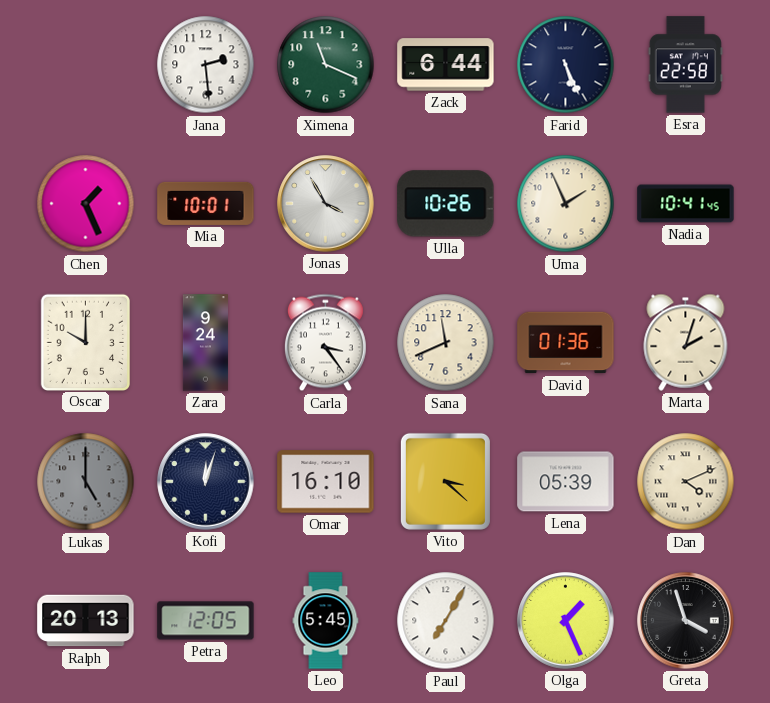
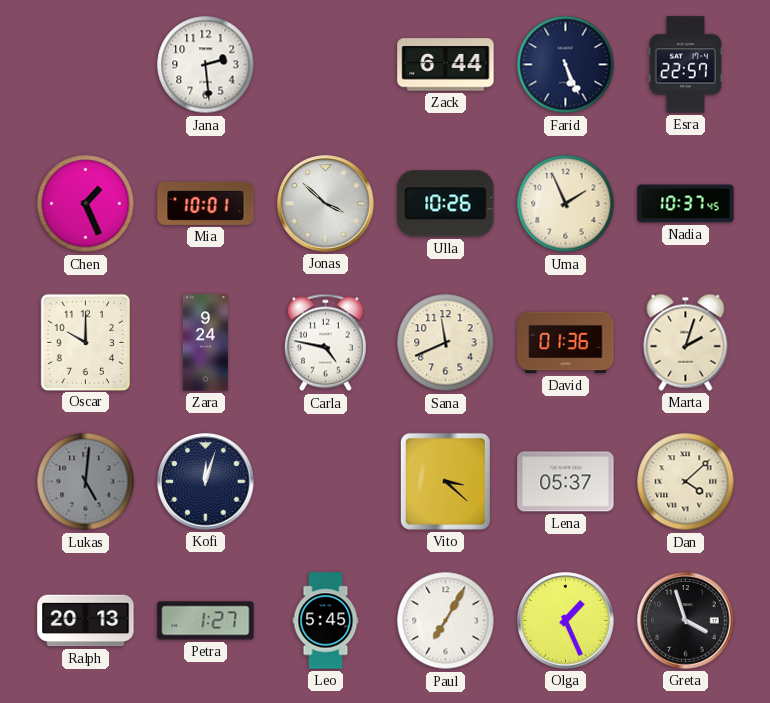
Ximena: 11:19 -> none
Esra: 22:58 -> 22:57
Jonas: 3:55 -> 3:52
Nadia: 10:41 -> 10:37
Carla: 3:24 -> 4:47
Lukas: 5:00 -> 5:01
Omar: 16:10 -> none
Lena: 05:39 -> 05:37
Dan: 4:11 -> 4:08
Petra: 12:05 -> 1:27
